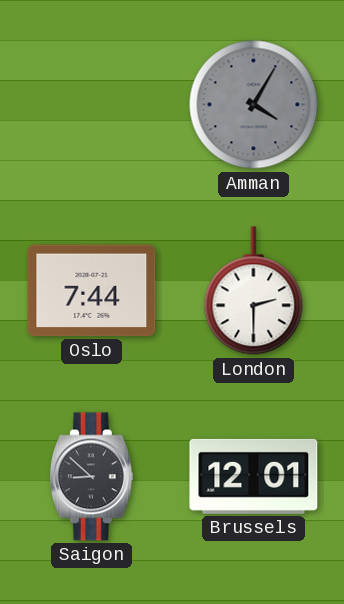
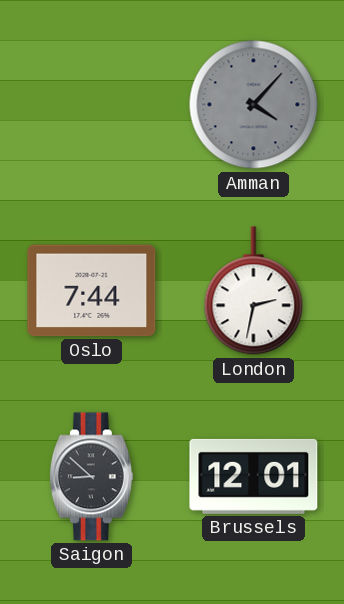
Amman: 4:05 -> 4:07
London: 2:30 -> 2:32
